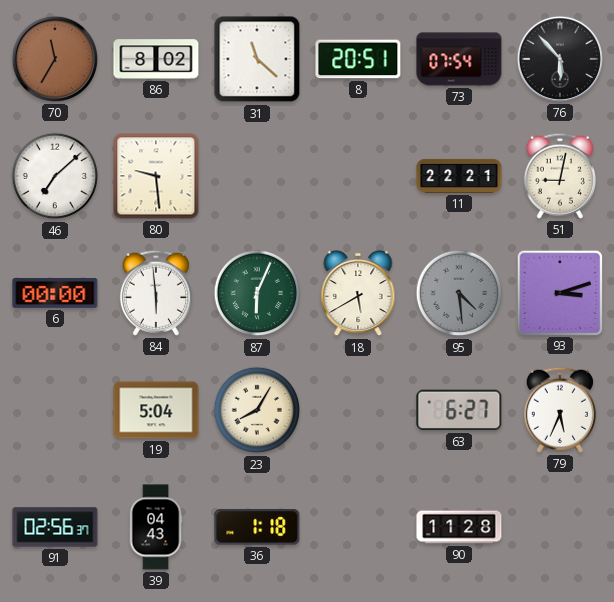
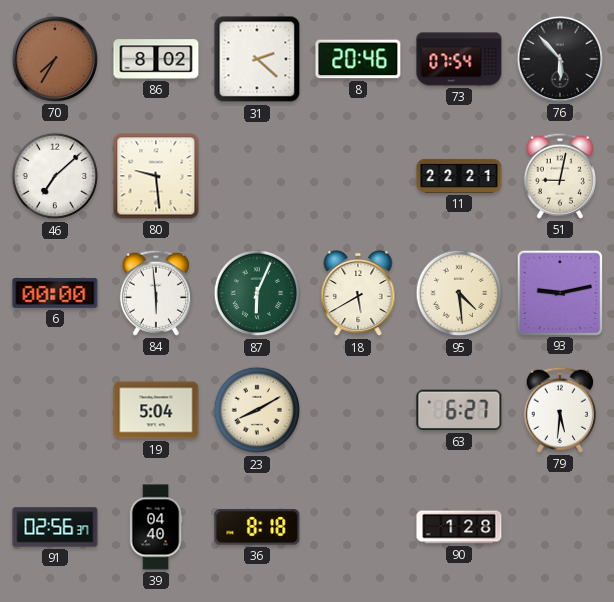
70: 11:35 -> 7:35
31: 11:22 -> 2:22
8: 20:51 -> 20:46
95 dial: grey -> cream
93: 3:12 -> 9:13
23: 8:05 -> 8:10
79: 5:34 -> 5:31
39: 04:43 -> 04:40
36: 1:18 -> 8:18
90: 11:28 -> 1:28
